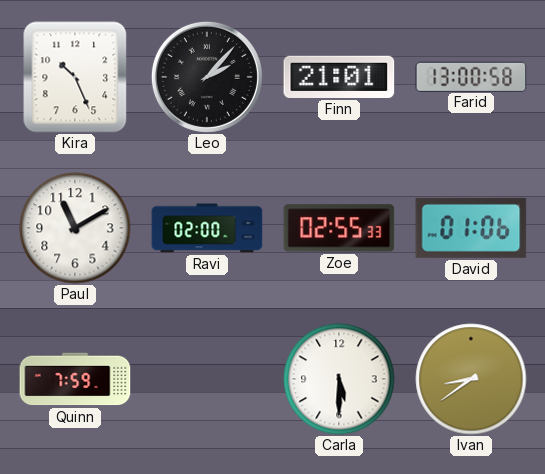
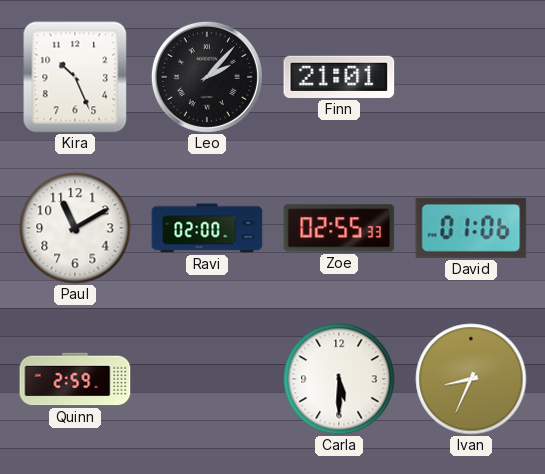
Farid: 13:00 -> none
Quinn: 7:59 -> 2:59
Ivan: 8:39 -> 8:34
